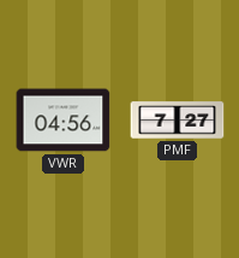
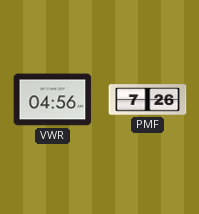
PMF: 7:27 -> 7:26
